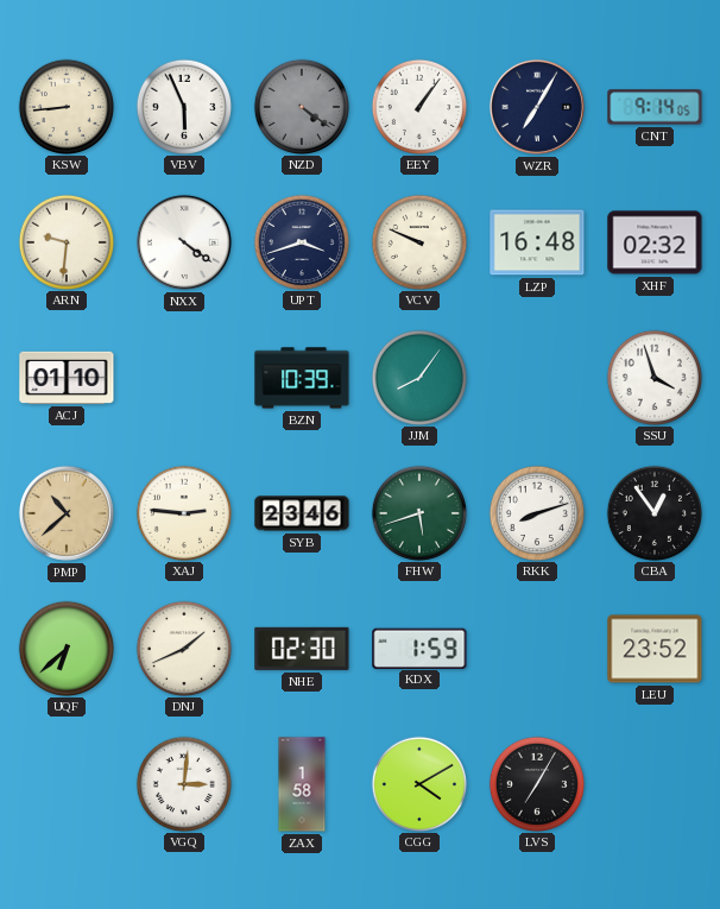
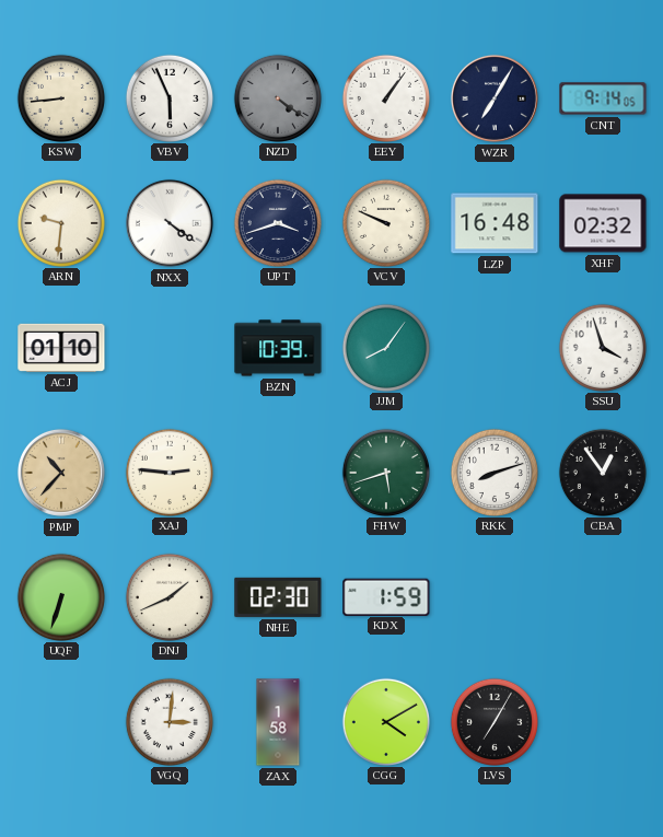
PMP: 10:38 -> 10:37
SYB: 23:46 -> none
UQF: 6:38 -> 6:33
LEU: 23:52 -> none
